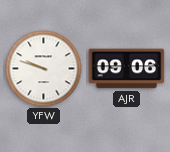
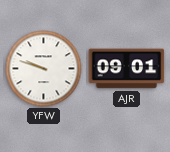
AJR: 09:06 -> 09:01
